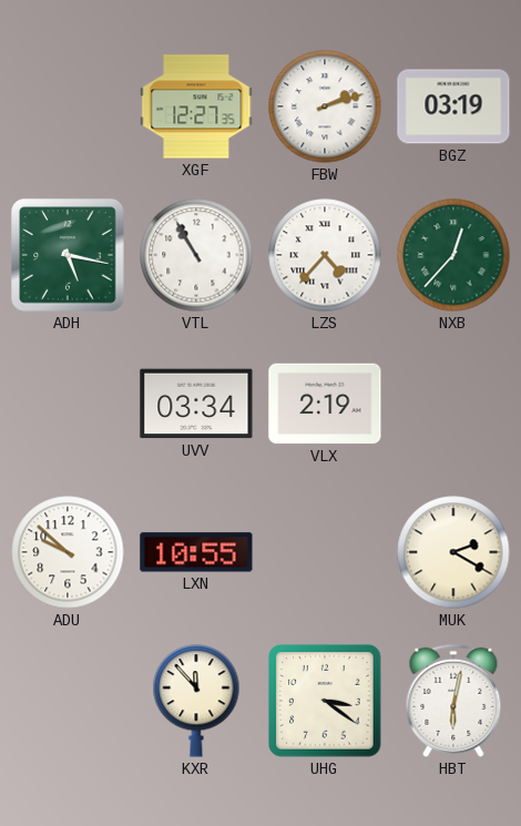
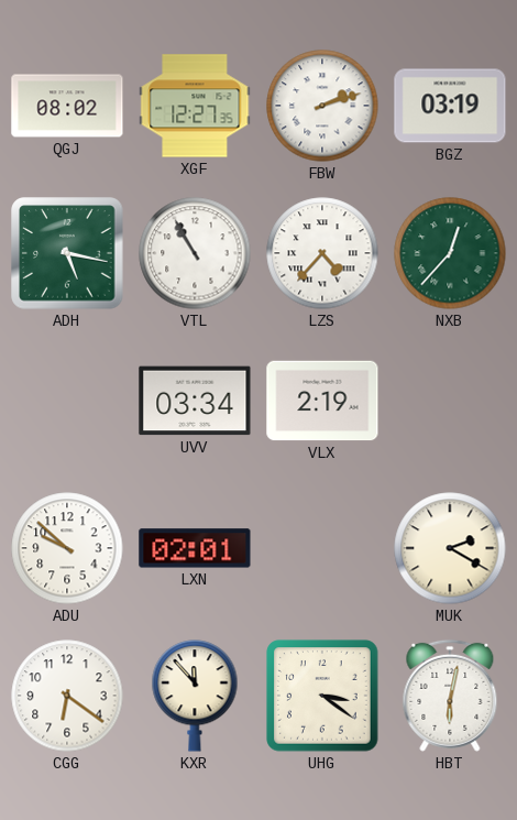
QGJ: none -> 08:02
LXN: 10:55 -> 02:01
CGG: none -> 6:21
